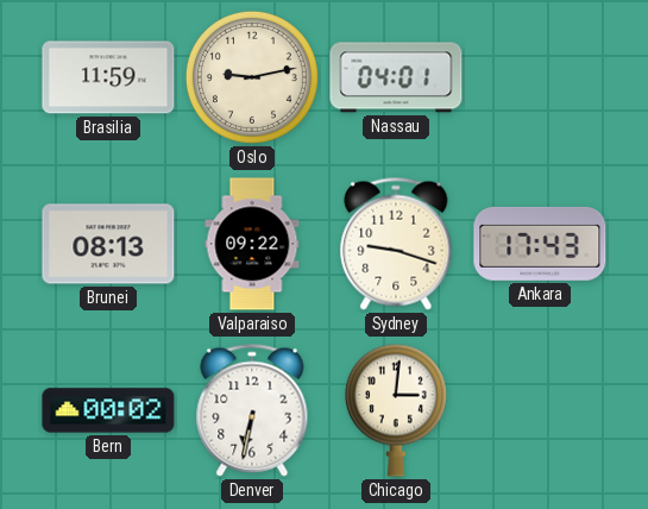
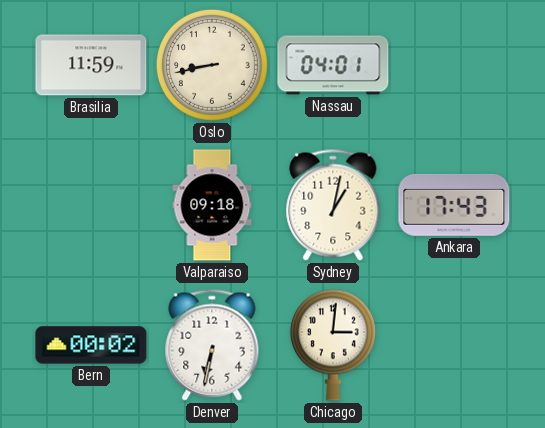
Oslo: 9:13 -> 8:43
Brunei: 08:13 -> none
Valparaiso: 09:22 -> 09:18
Sydney: 9:18 -> 1:02
